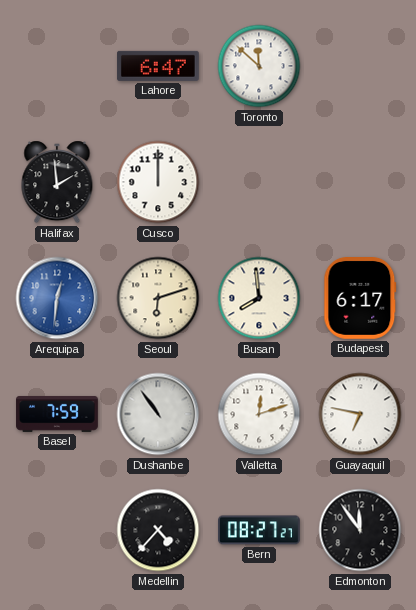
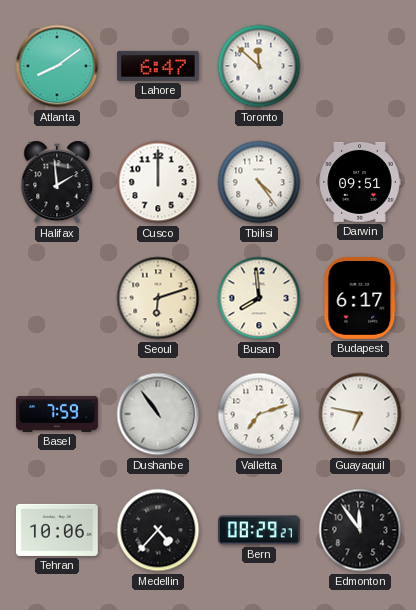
Atlanta: none -> 8:09
Tbilisi: none -> 4:24
Darwin: none -> 09:51
Arequipa: 12:31 -> none
Valletta: 12:12 -> 7:12
Tehran: none -> 10:06
Bern: 08:27 -> 08:29
